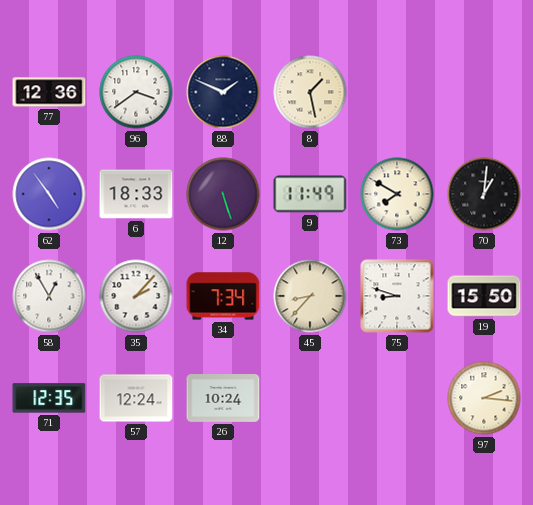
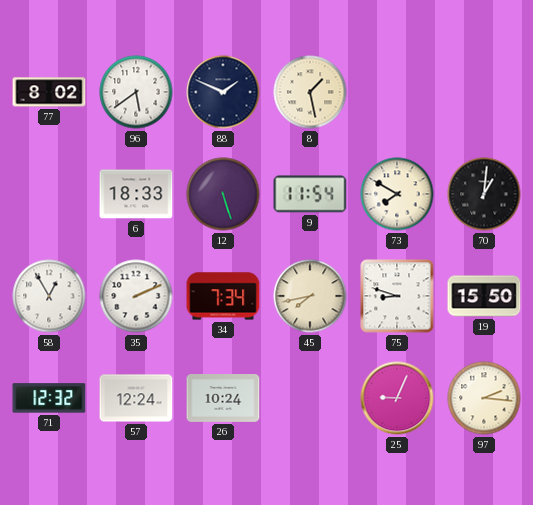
77: 12:36 -> 8:02
96: 3:39 -> 5:39
62: 4:54 -> none
9: 11:49 -> 11:54
35: 2:07 -> 2:11
45: 8:37 -> 7:43
71: 12:35 -> 12:32
25: none -> 9:04
